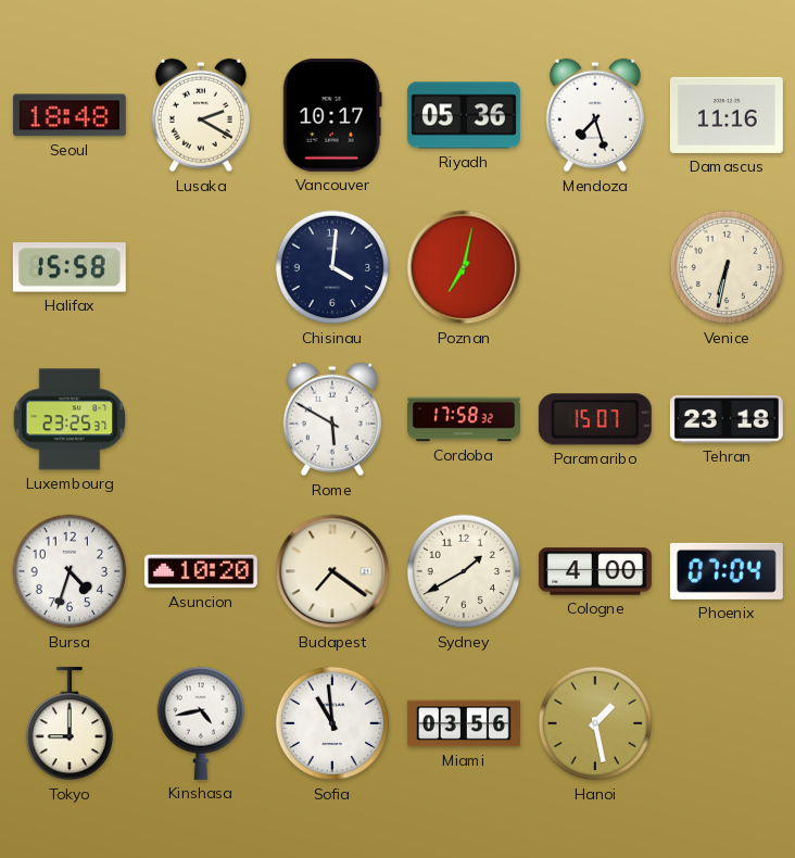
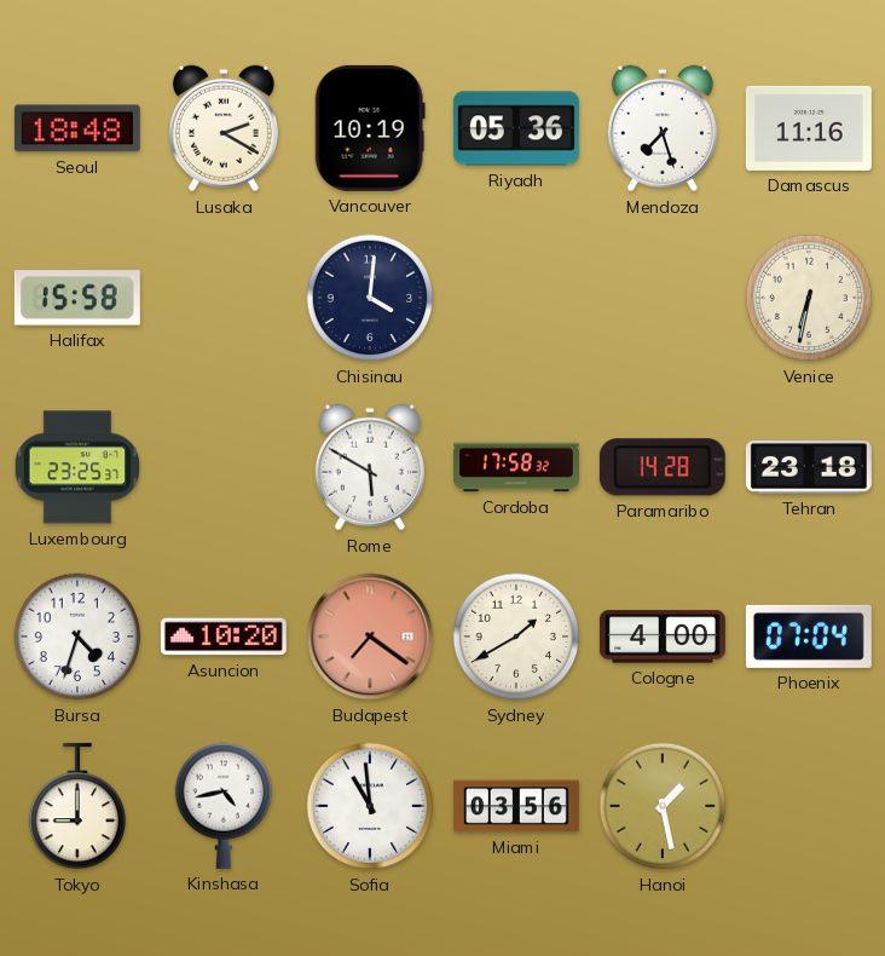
Vancouver: 10:17 -> 10:19
Poznan: 7:02 -> none
Paramaribo: 15:07 -> 14:28
Budapest dial: cream -> salmon
